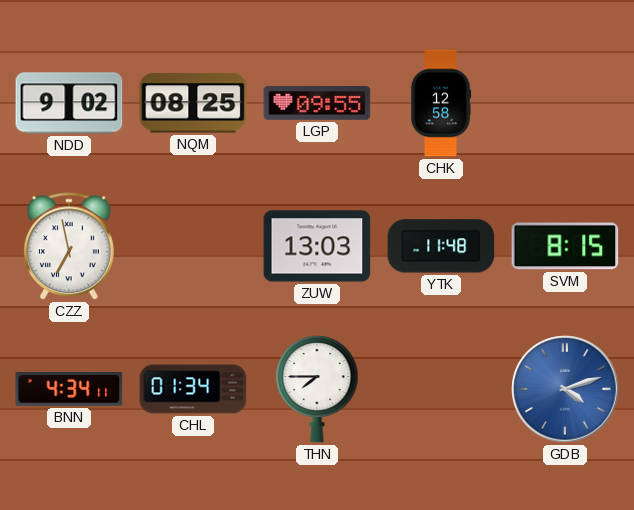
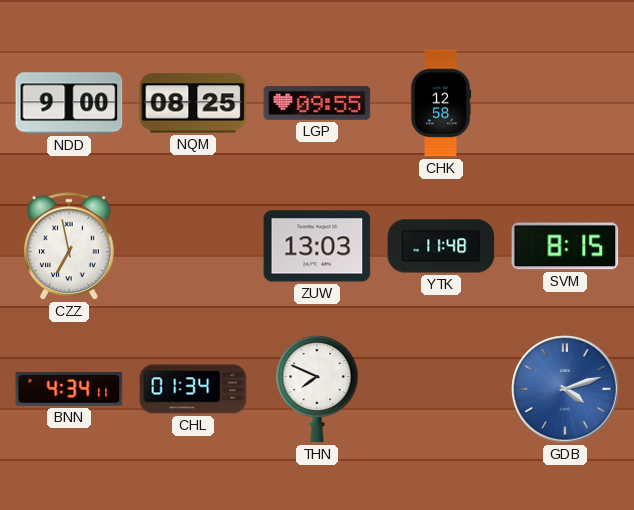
NDD: 9:02 -> 9:00
THN: 7:45 -> 7:49
